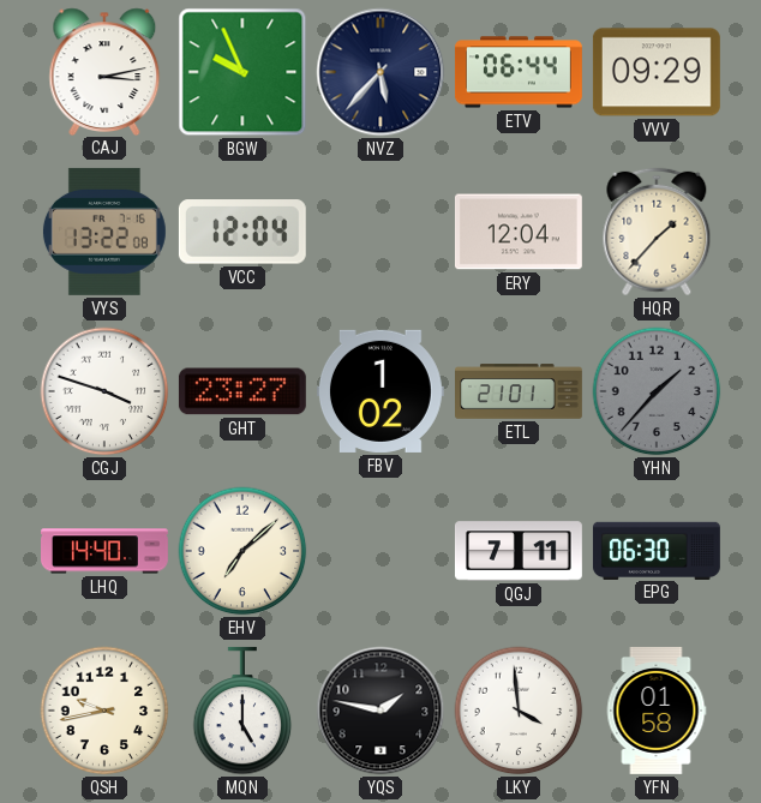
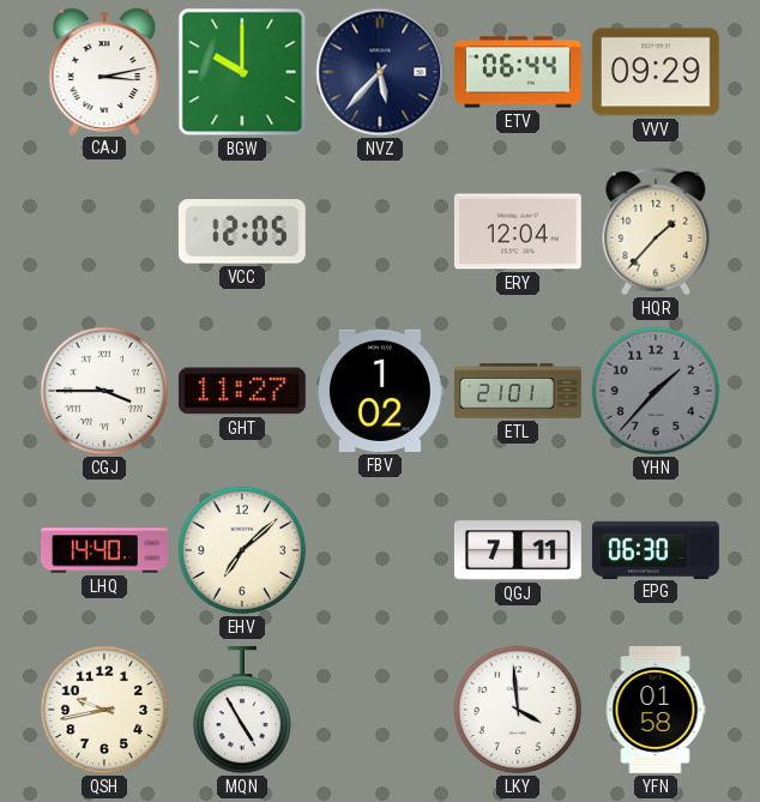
BGW: 9:56 -> 10:00
VYS: 13:22 -> none
VCC: 12:04 -> 12:05
CGJ: 3:48 -> 3:45
GHT: 23:27 -> 11:27
MQN: 5:00 -> 4:55
YQS: 1:47 -> none
